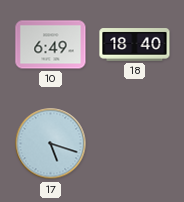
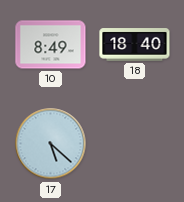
10: 6:49 -> 8:49
17: 5:18 -> 5:22
